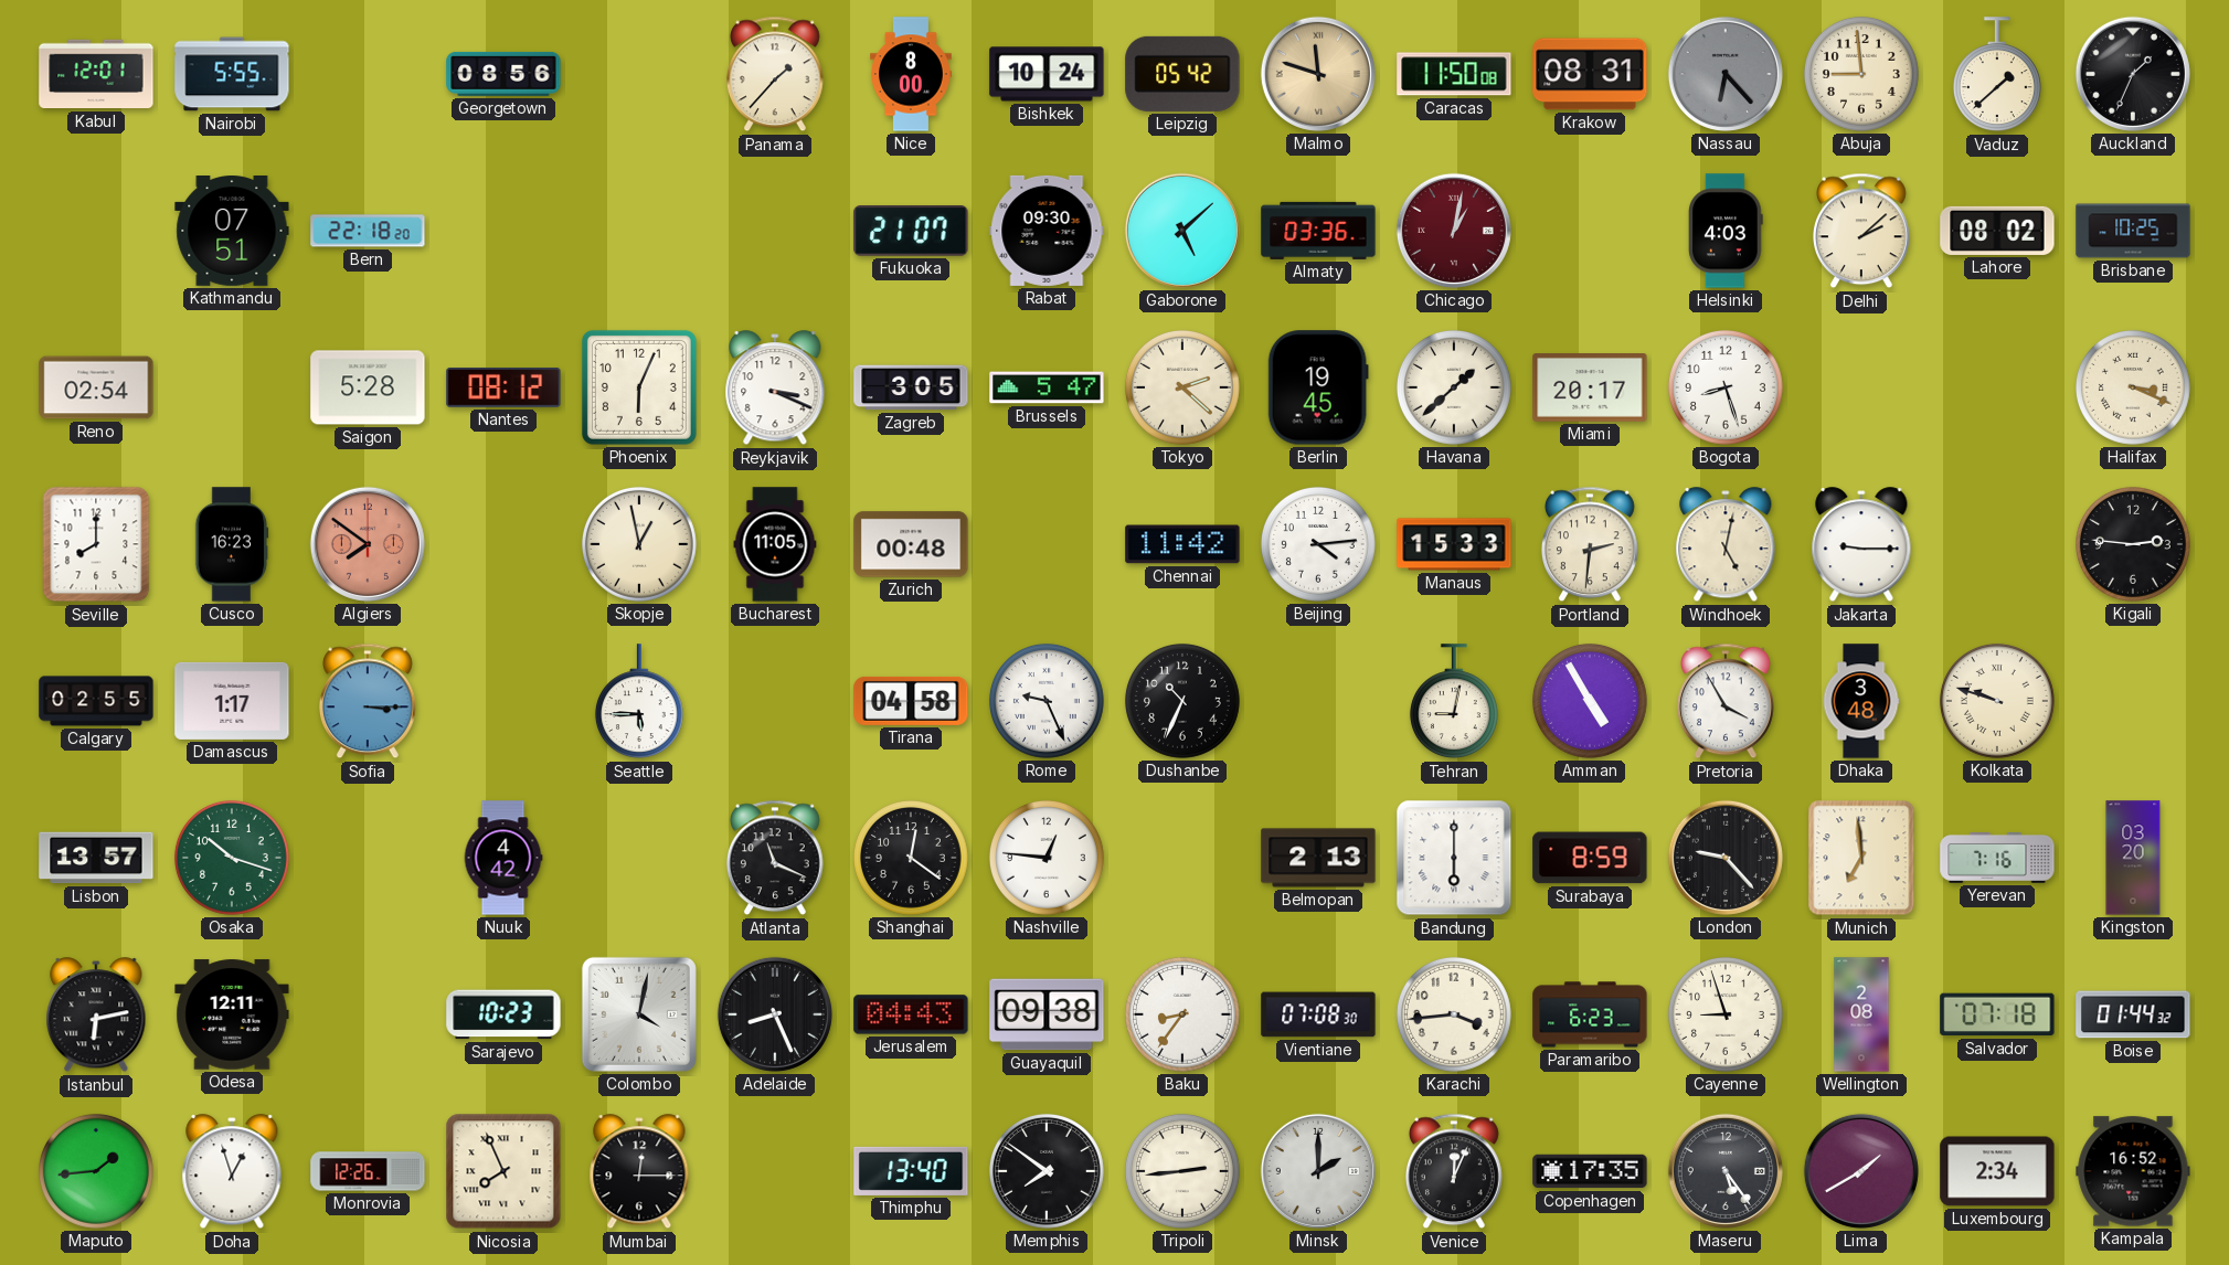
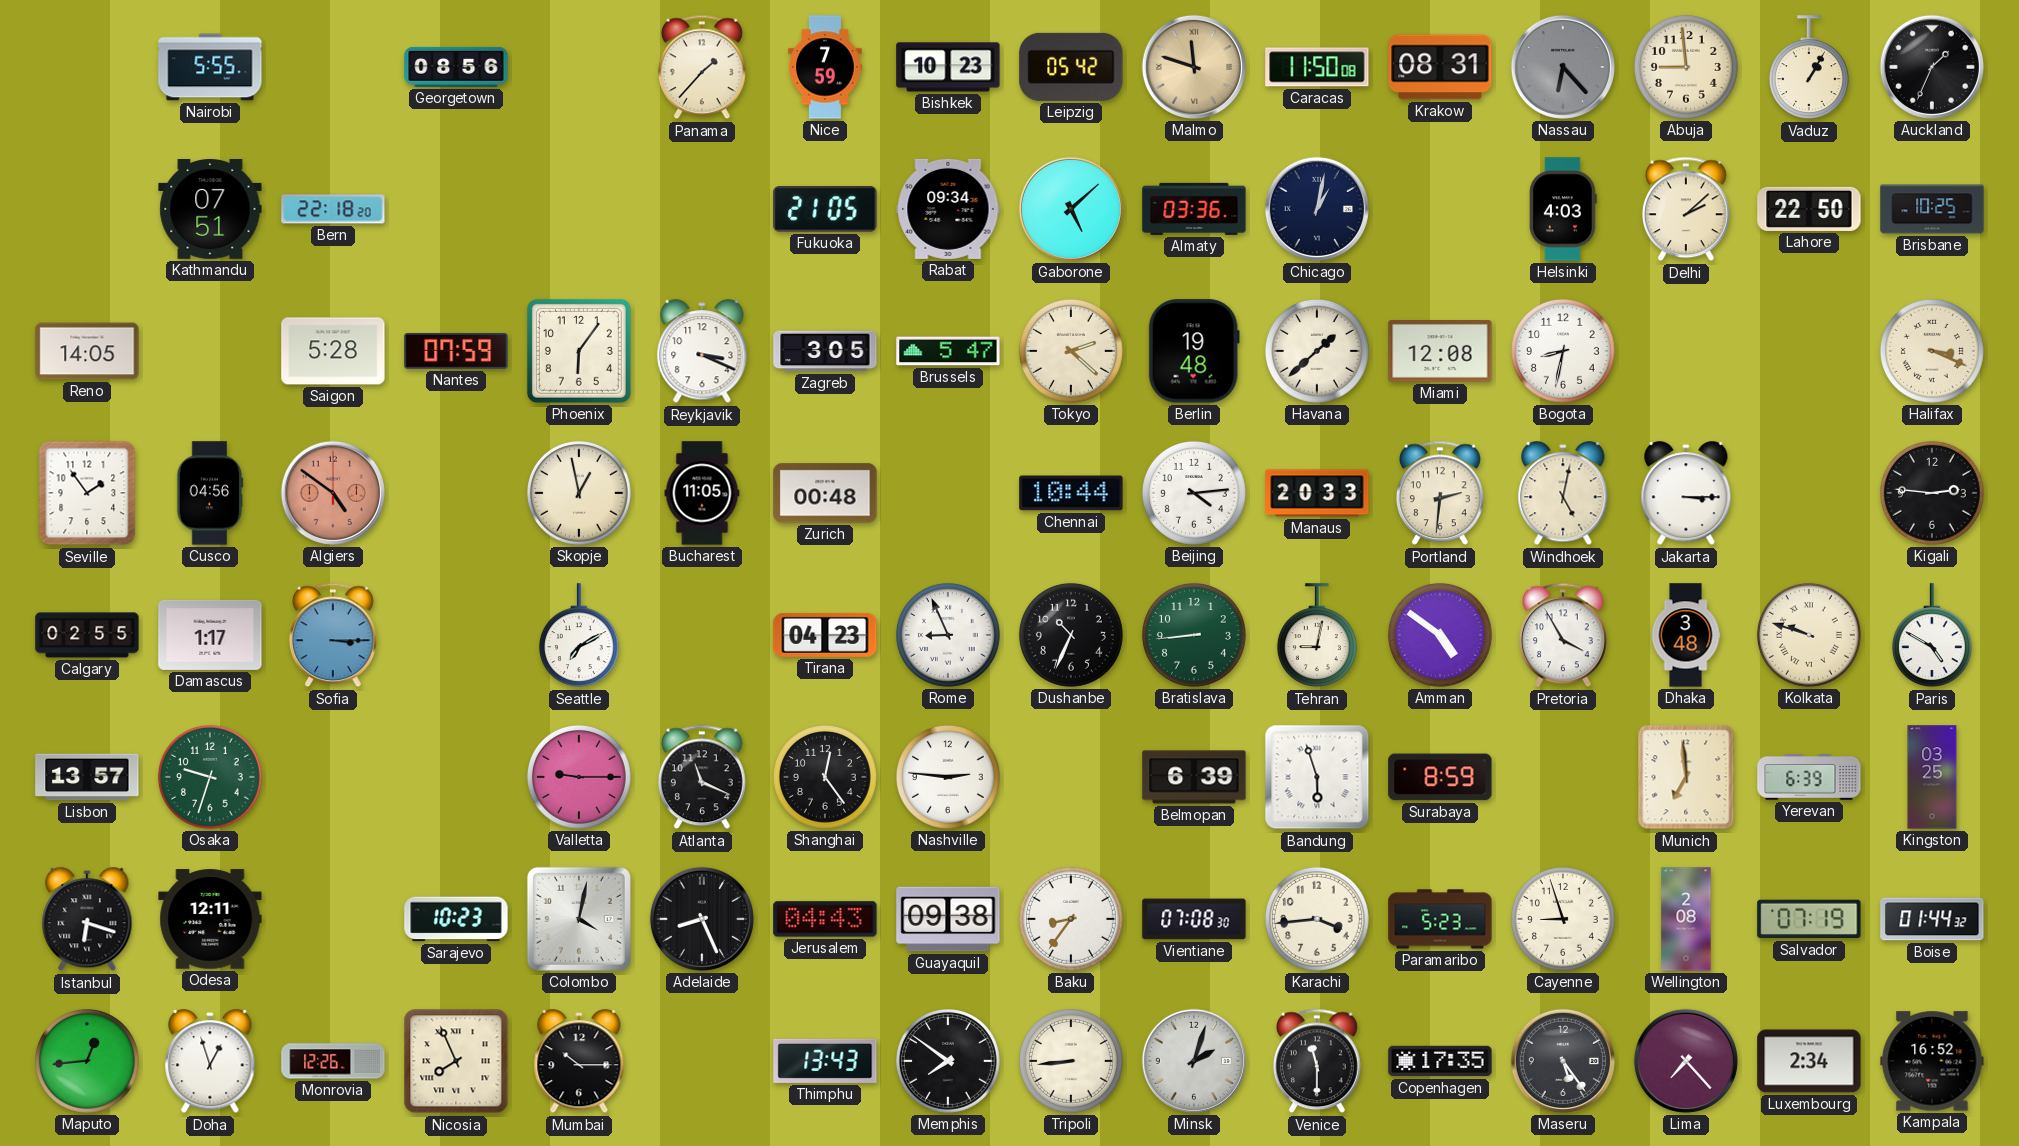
Kabul: 12:01 -> none
Nice: 8:00 -> 7:59
Bishkek: 10:24 -> 10:23
Vaduz: 1:38 -> 1:05
Fukuoka: 21:07 -> 21:05
Rabat: 09:30 -> 09:34
Chicago dial: burgundy -> navy
Lahore: 08:02 -> 22:50
Reno: 02:54 -> 14:05
Nantes: 08:12 -> 07:59
Phoenix: 6:04 -> 6:06
Berlin: 19:45 -> 19:48
Miami: 20:17 -> 12:08
Bogota: 8:27 -> 8:32
Seville: 8:00 -> 1:54
Cusco: 16:23 -> 04:56
Algiers: 7:51 -> 4:51
Chennai: 11:42 -> 10:44
Manaus: 15:33 -> 20:33
Jakarta: 9:15 -> 3:15
Seattle: 5:45 -> 7:10
Tirana: 04:58 -> 04:23
Rome: 9:26 -> 8:56
Bratislava: none -> 8:44
Amman: 4:55 -> 4:51
Paris: none -> 4:50
Osaka: 10:18 -> 9:33
Nuuk: 4:42 -> none
Valletta: none -> 9:15
Shanghai: 12:21 -> 12:24
Nashville: 12:46 -> 2:46
Belmopan: 2:13 -> 6:39
Bandung: 6:00 -> 5:57
London: 9:23 -> none
Yerevan: 7:16 -> 6:39
Kingston: 03:20 -> 03:25
Istanbul: 6:13 -> 6:18
Paramaribo: 6:23 -> 5:23
Salvador: 07:18 -> 07:19
Maputo: 1:44 -> 12:44
Mumbai: 12:15 -> 10:15
Thimphu: 13:40 -> 13:43
Tripoli: 2:44 -> 8:44
Minsk: 2:00 -> 2:03
Venice: 12:04 -> 11:30
Lima: 1:40 -> 7:23
